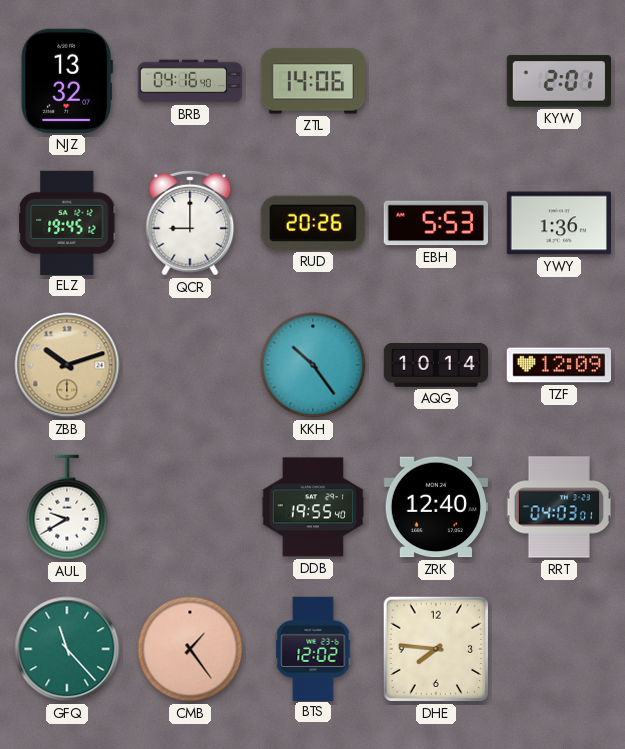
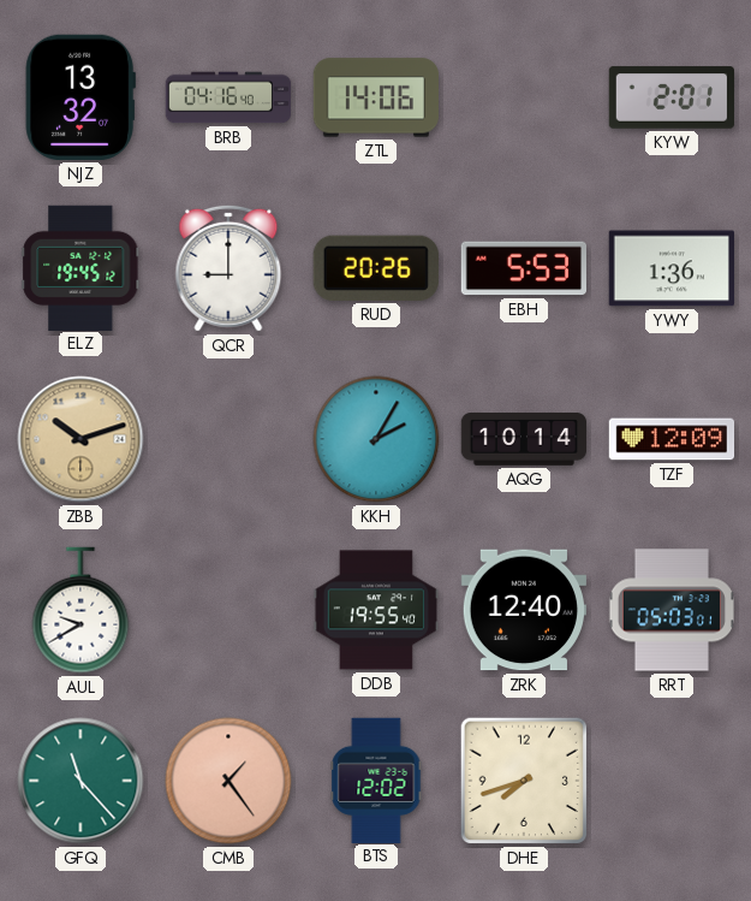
KKH: 10:24 -> 2:05
RRT: 04:03 -> 05:03
DHE: 7:46 -> 7:42
